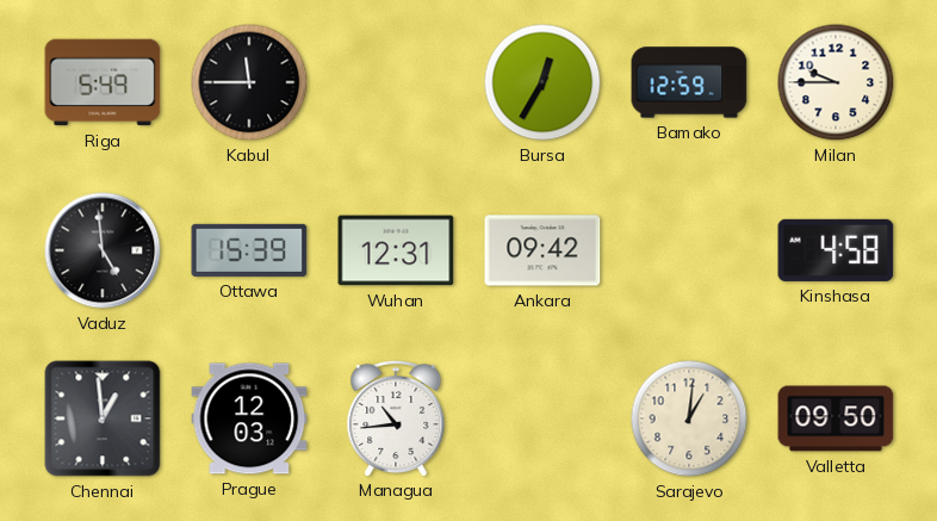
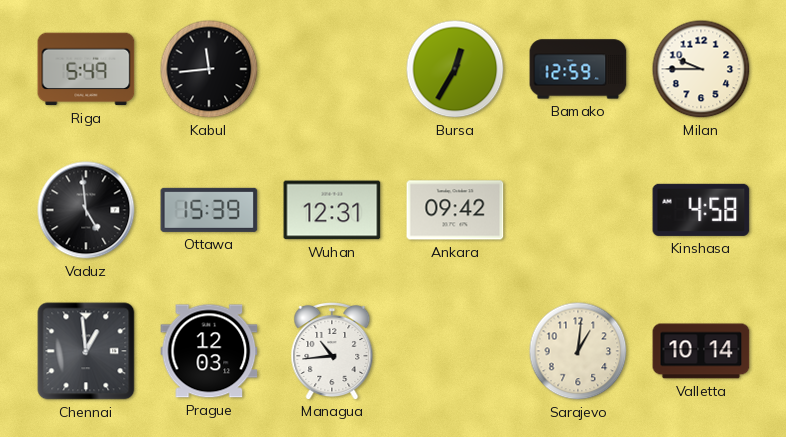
Kabul: 11:45 -> 11:44
Valletta: 09:50 -> 10:14
